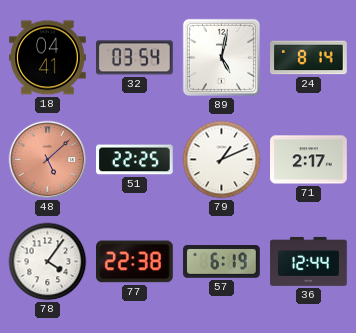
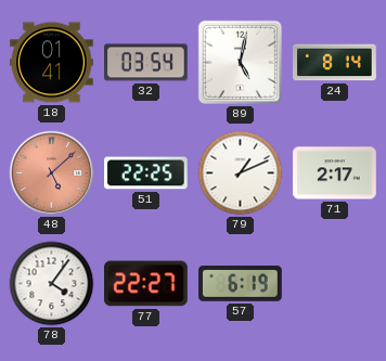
18: 04:41 -> 01:41
77: 22:38 -> 22:27
36: 12:44 -> none
